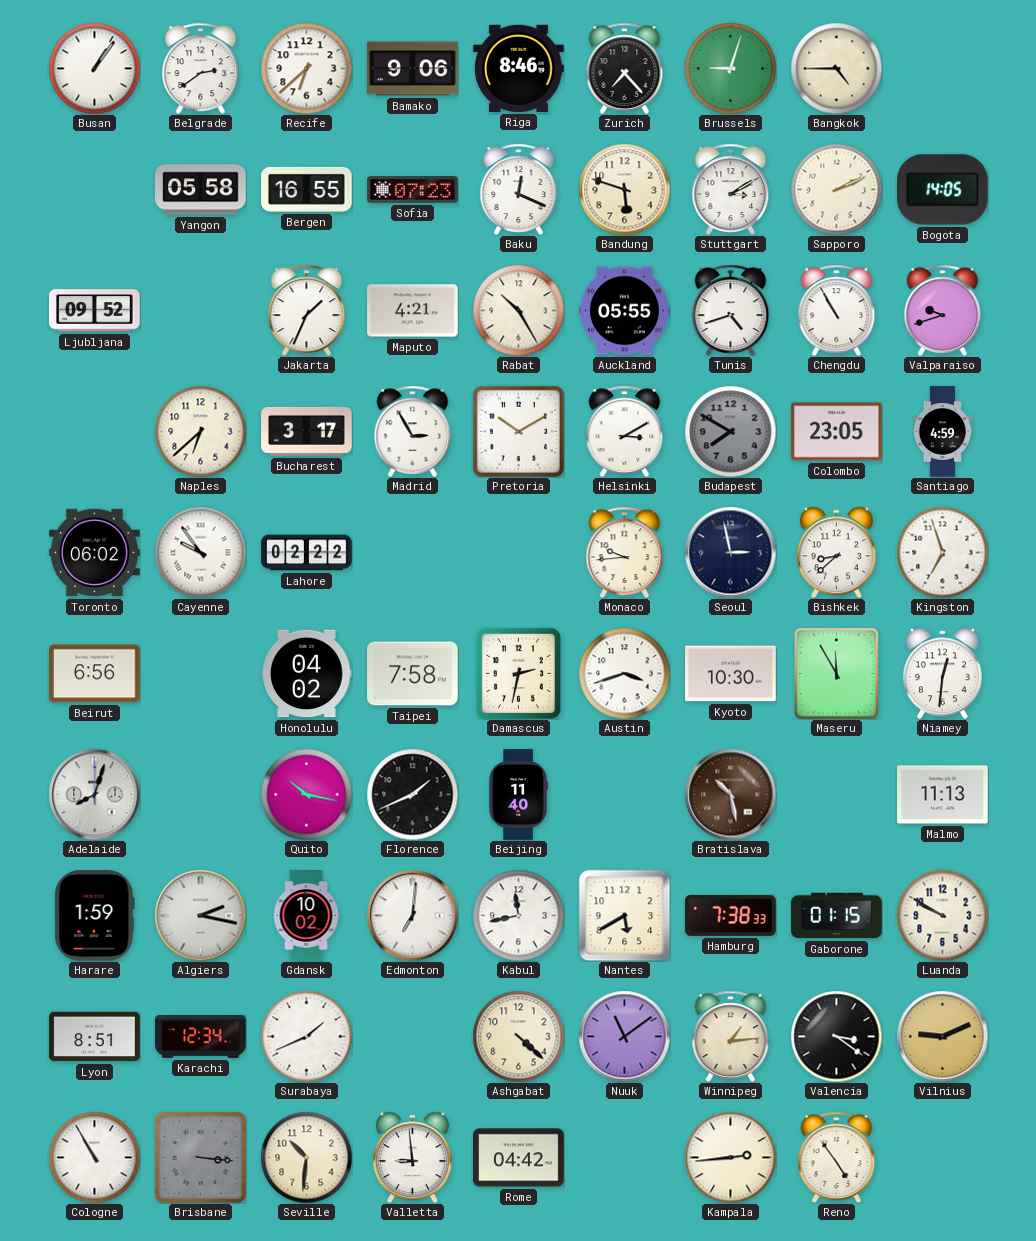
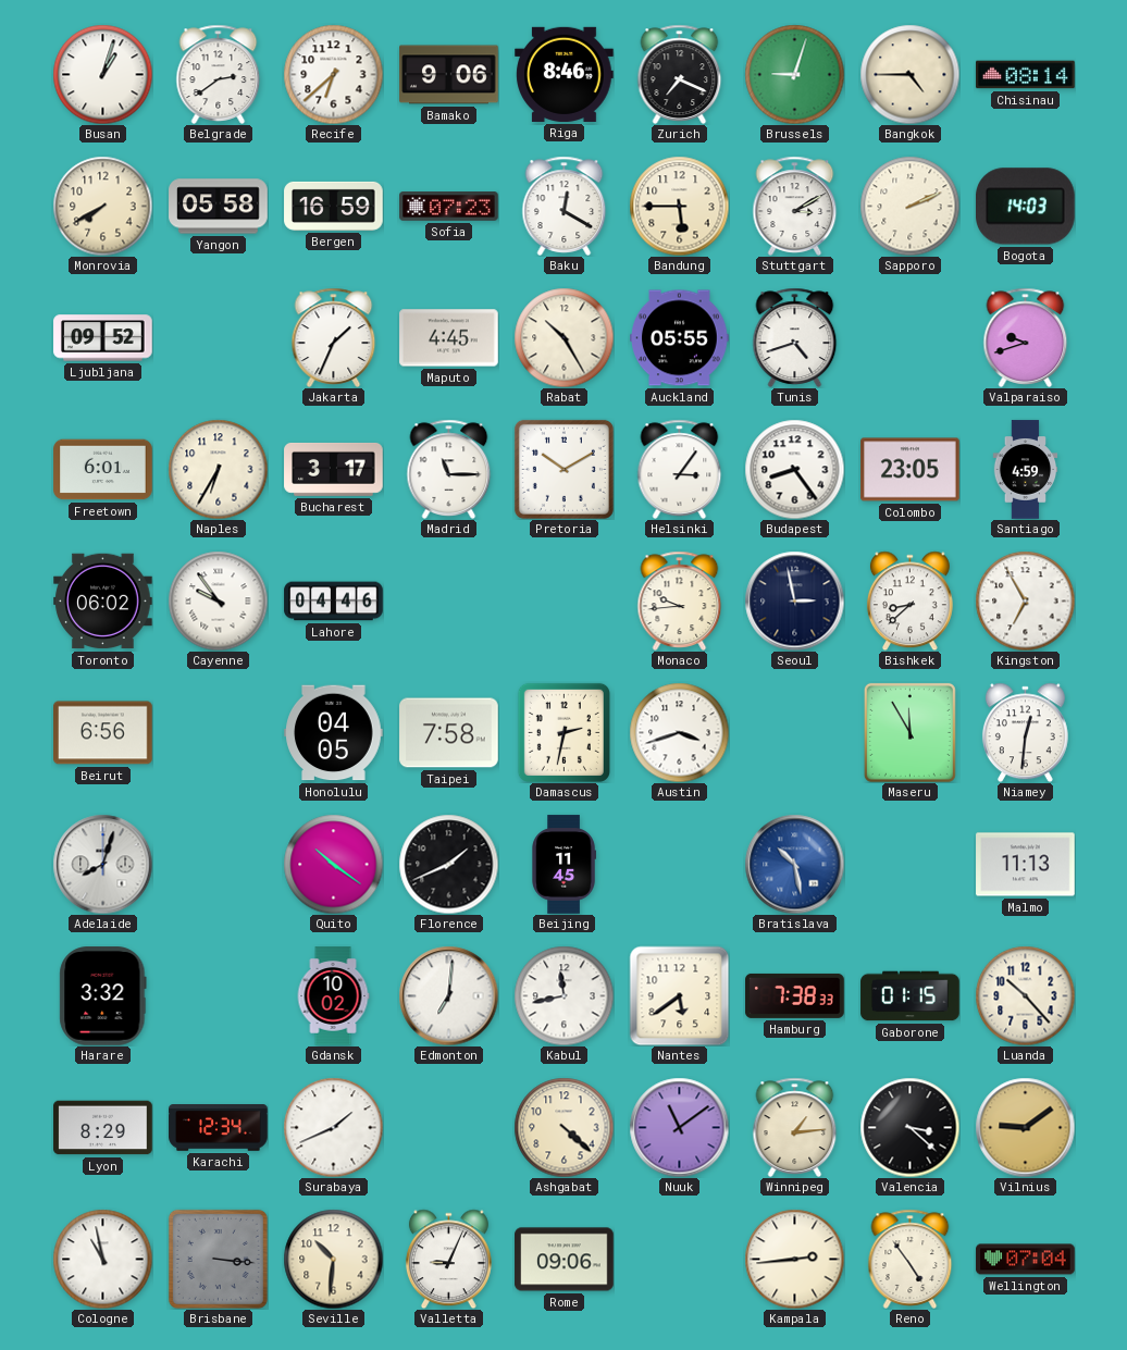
Busan: 1:06 -> 1:03
Zurich: 7:23 -> 7:19
Chisinau: none -> 08:14
Monrovia: none -> 7:40
Bergen: 16:55 -> 16:59
Baku: 12:19 -> 12:20
Bandung: 5:48 -> 5:45
Bogota: 14:05 -> 14:03
Maputo: 4:21 -> 4:45
Chengdu: 10:55 -> none
Freetown: none -> 6:01
Naples: 6:38 -> 6:35
Madrid: 2:55 -> 11:15
Helsinki: 3:10 -> 3:06
Budapest: 7:50 -> 8:24
Budapest dial: grey -> white
Lahore: 02:22 -> 04:46
Kingston: 6:57 -> 6:55
Honolulu: 04:02 -> 04:05
Kyoto: 10:30 -> none
Quito: 10:17 -> 10:21
Beijing: 11:40 -> 11:45
Bratislava dial: brown -> blue
Harare: 1:59 -> 3:32
Algiers: 2:17 -> none
Nantes: 5:40 -> 5:39
Luanda: 9:50 -> 10:23
Lyon: 8:51 -> 8:29
Valencia: 3:21 -> 3:22
Vilnius: 9:11 -> 9:09
Cologne: 10:55 -> 10:58
Valletta: 8:59 -> 9:04
Rome: 04:42 -> 09:06
Wellington: none -> 07:04
